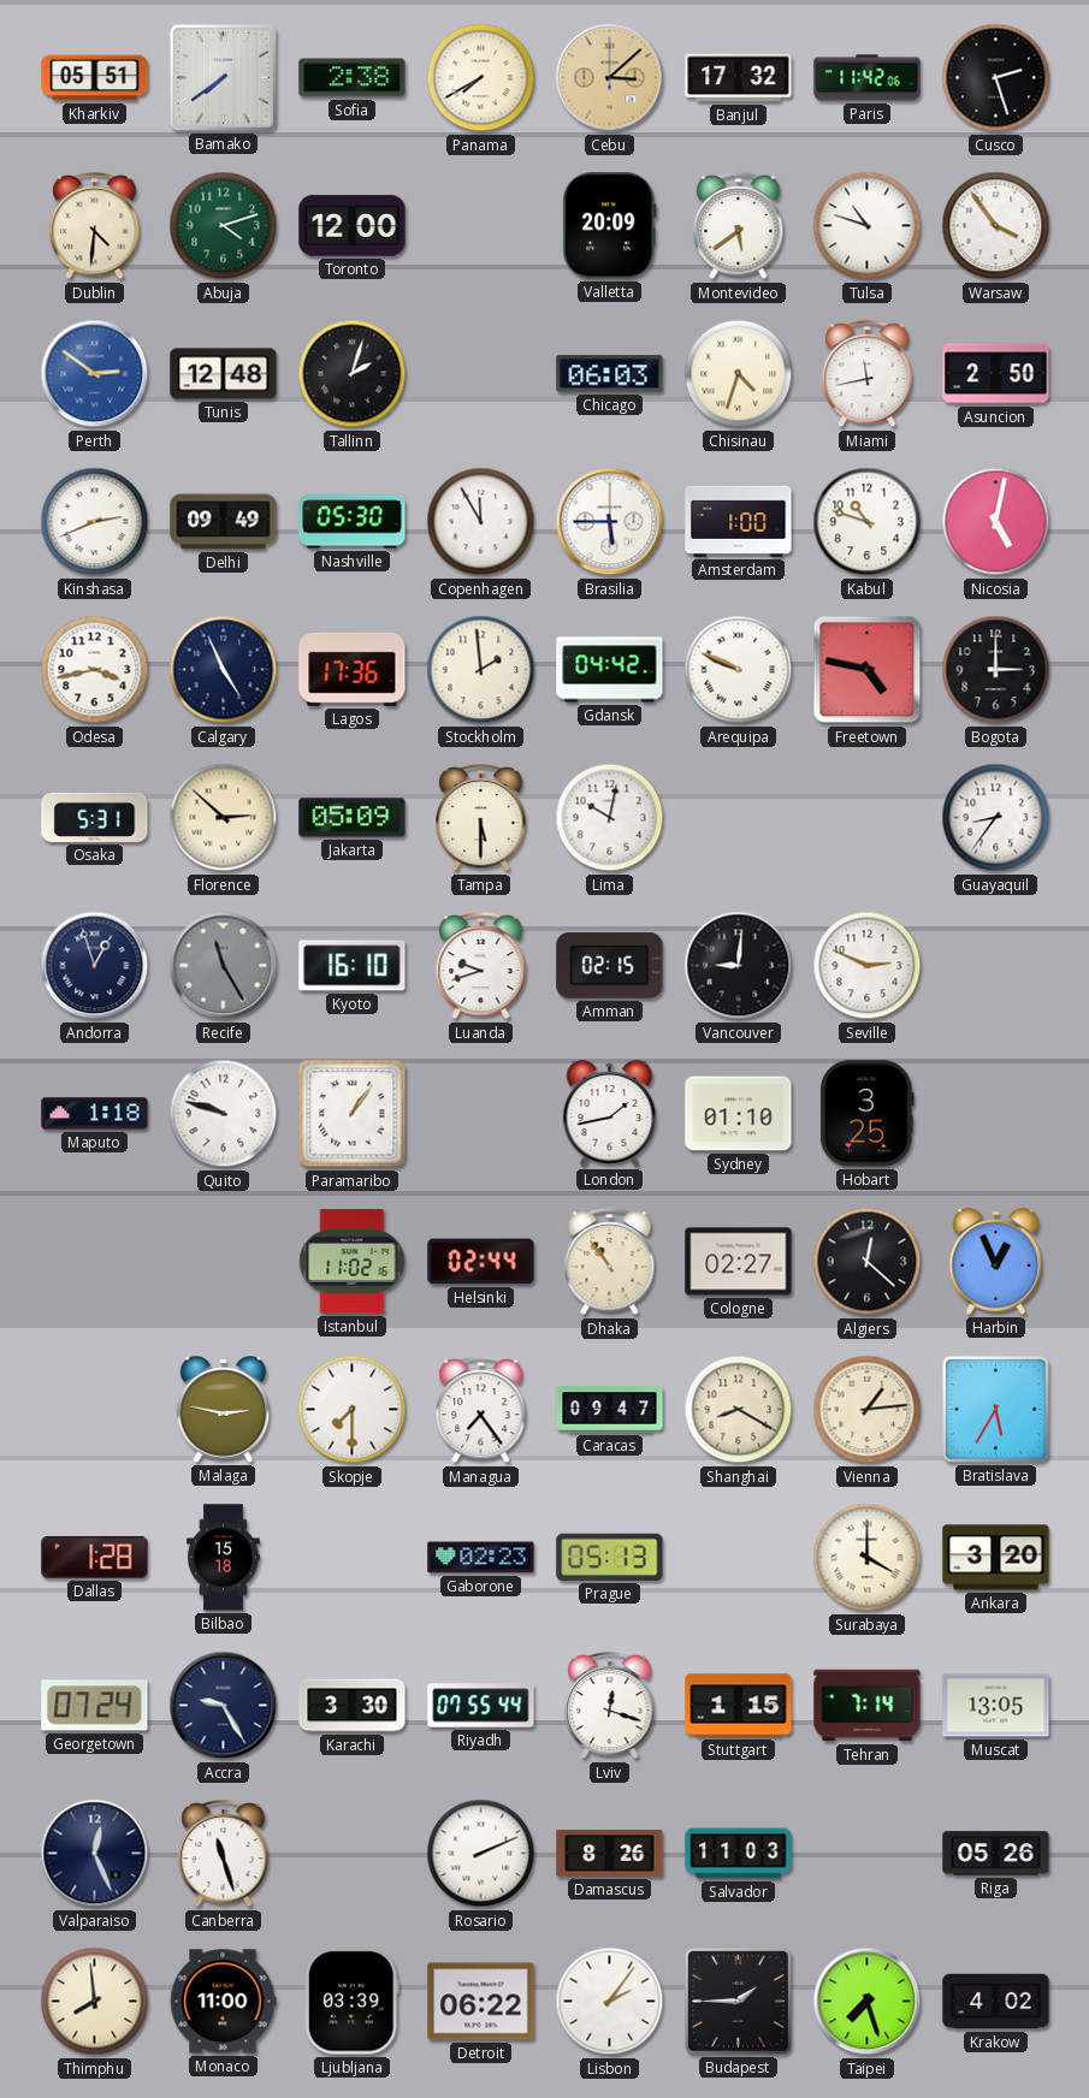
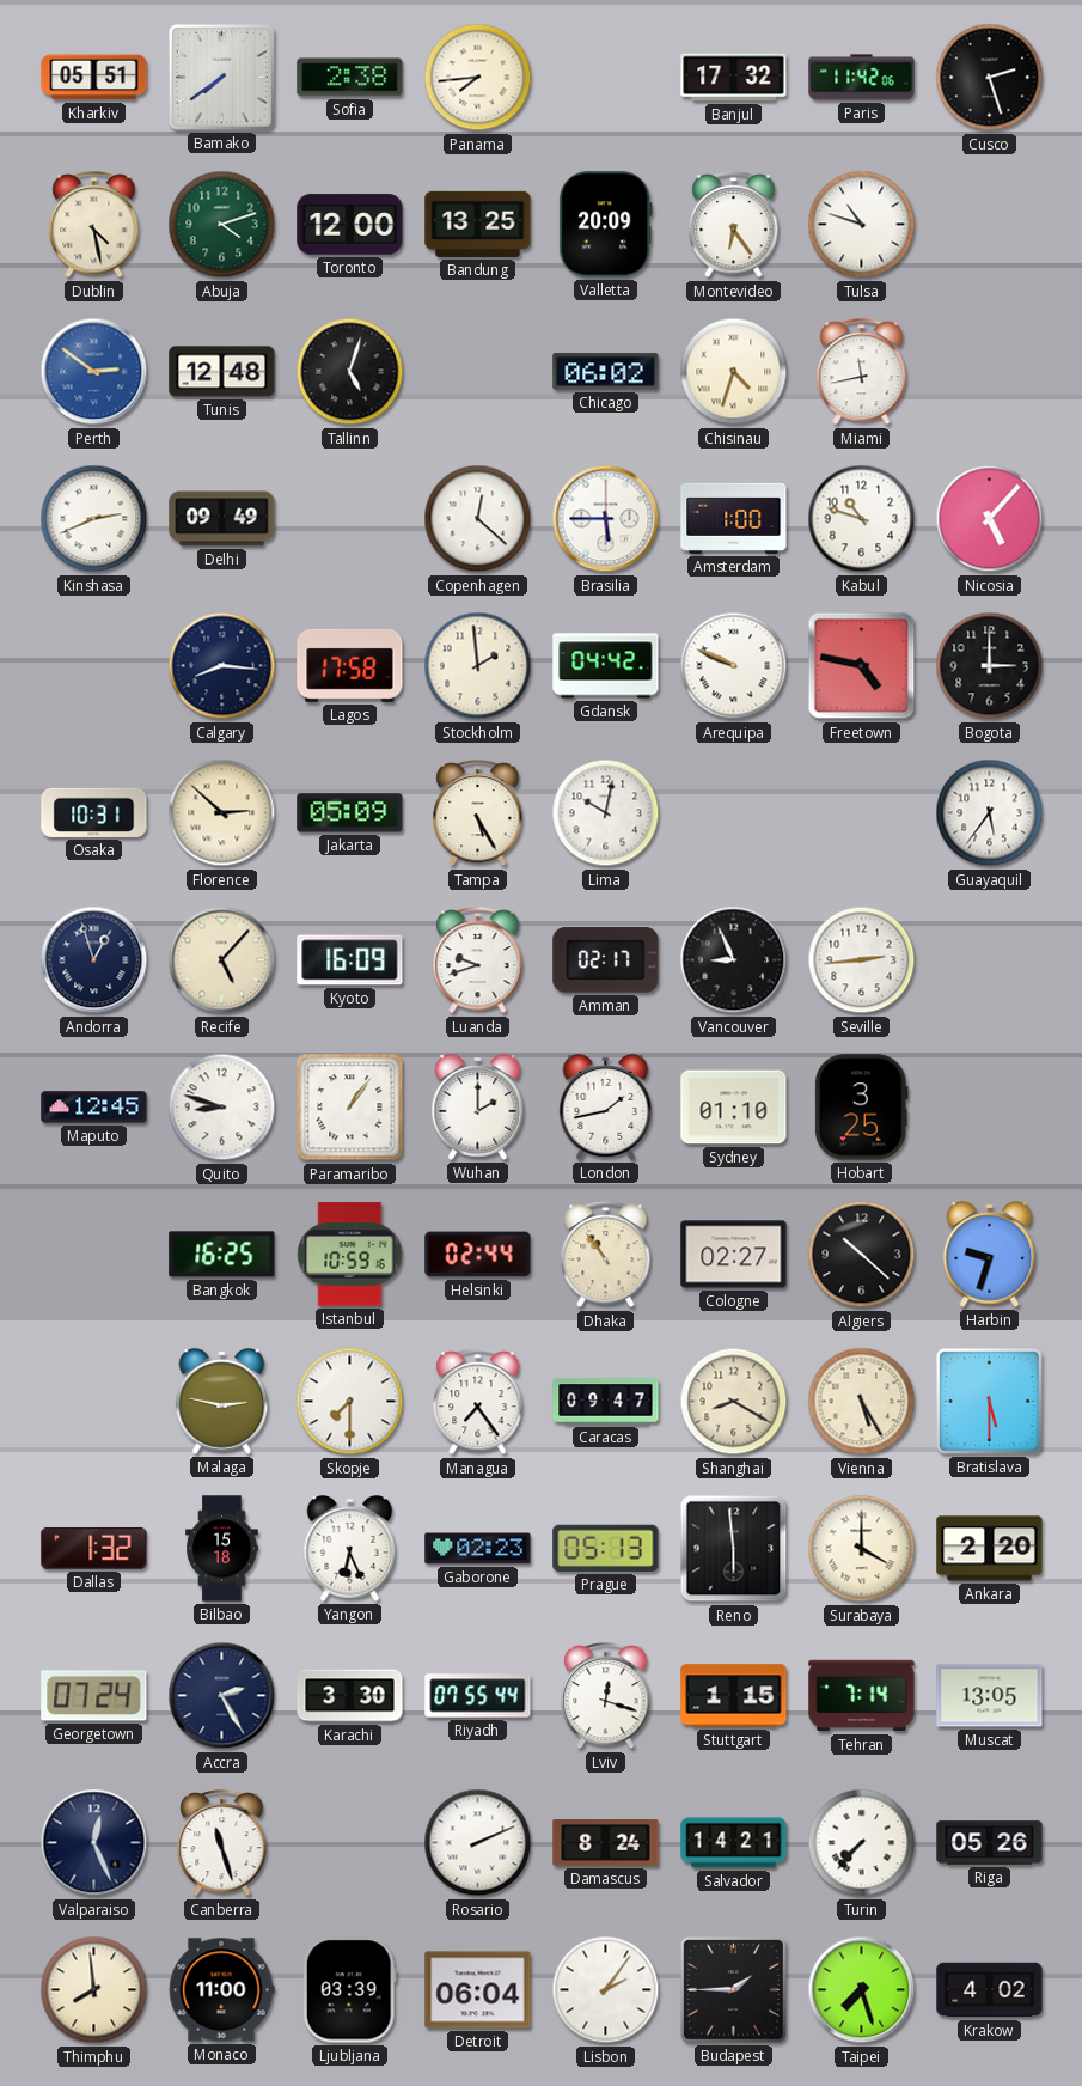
Panama: 7:40 -> 7:44
Cebu: 3:08 -> none
Dublin: 4:31 -> 4:28
Bandung: none -> 13:25
Montevideo: 5:39 -> 6:24
Warsaw: 3:54 -> none
Tallinn: 2:03 -> 5:03
Chicago: 06:03 -> 06:02
Asuncion: 2:50 -> none
Nashville: 05:30 -> none
Copenhagen: 11:55 -> 12:22
Nicosia: 5:02 -> 5:07
Odesa: 3:43 -> none
Calgary: 4:56 -> 8:16
Lagos: 17:36 -> 17:58
Osaka: 5:31 -> 10:31
Tampa: 5:30 -> 5:25
Guayaquil: 8:36 -> 5:36
Recife: 11:25 -> 5:07
Recife dial: grey -> cream
Kyoto: 16:10 -> 16:09
Amman: 02:15 -> 02:17
Vancouver: 9:01 -> 8:56
Seville: 2:49 -> 2:44
Maputo: 1:18 -> 12:45
Quito: 9:48 -> 8:48
Wuhan: none -> 2:00
Bangkok: none -> 16:25
Istanbul: 11:02 -> 10:59
Algiers: 12:22 -> 10:22
Harbin: 12:56 -> 9:33
Vienna: 1:14 -> 5:25
Bratislava: 5:35 -> 5:30
Dallas: 1:28 -> 1:32
Yangon: none -> 6:26
Reno: none -> 5:59
Ankara: 3:20 -> 2:20
Accra: 9:25 -> 2:25
Damascus: 8:26 -> 8:24
Salvador: 11:03 -> 14:21
Turin: none -> 7:37
Detroit: 06:22 -> 06:04
